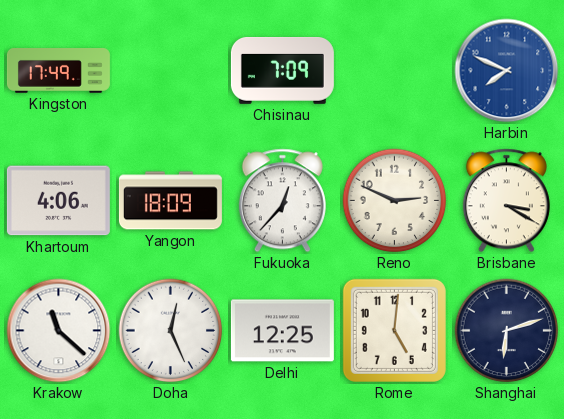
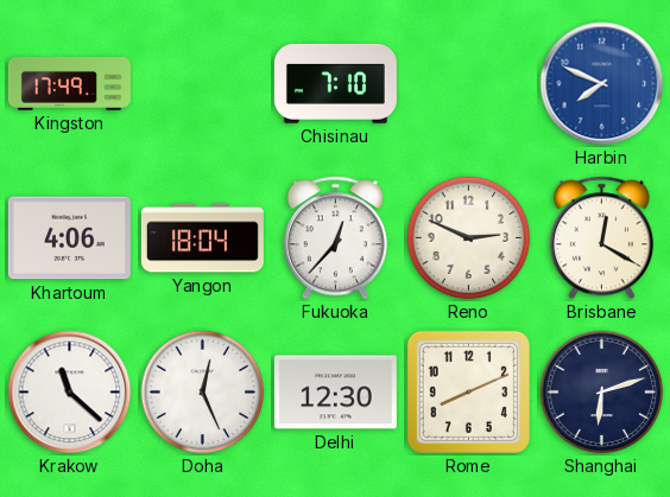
Chisinau: 7:09 -> 7:10
Yangon: 18:09 -> 18:04
Brisbane: 3:20 -> 12:20
Delhi: 12:25 -> 12:30
Rome: 5:01 -> 8:11
